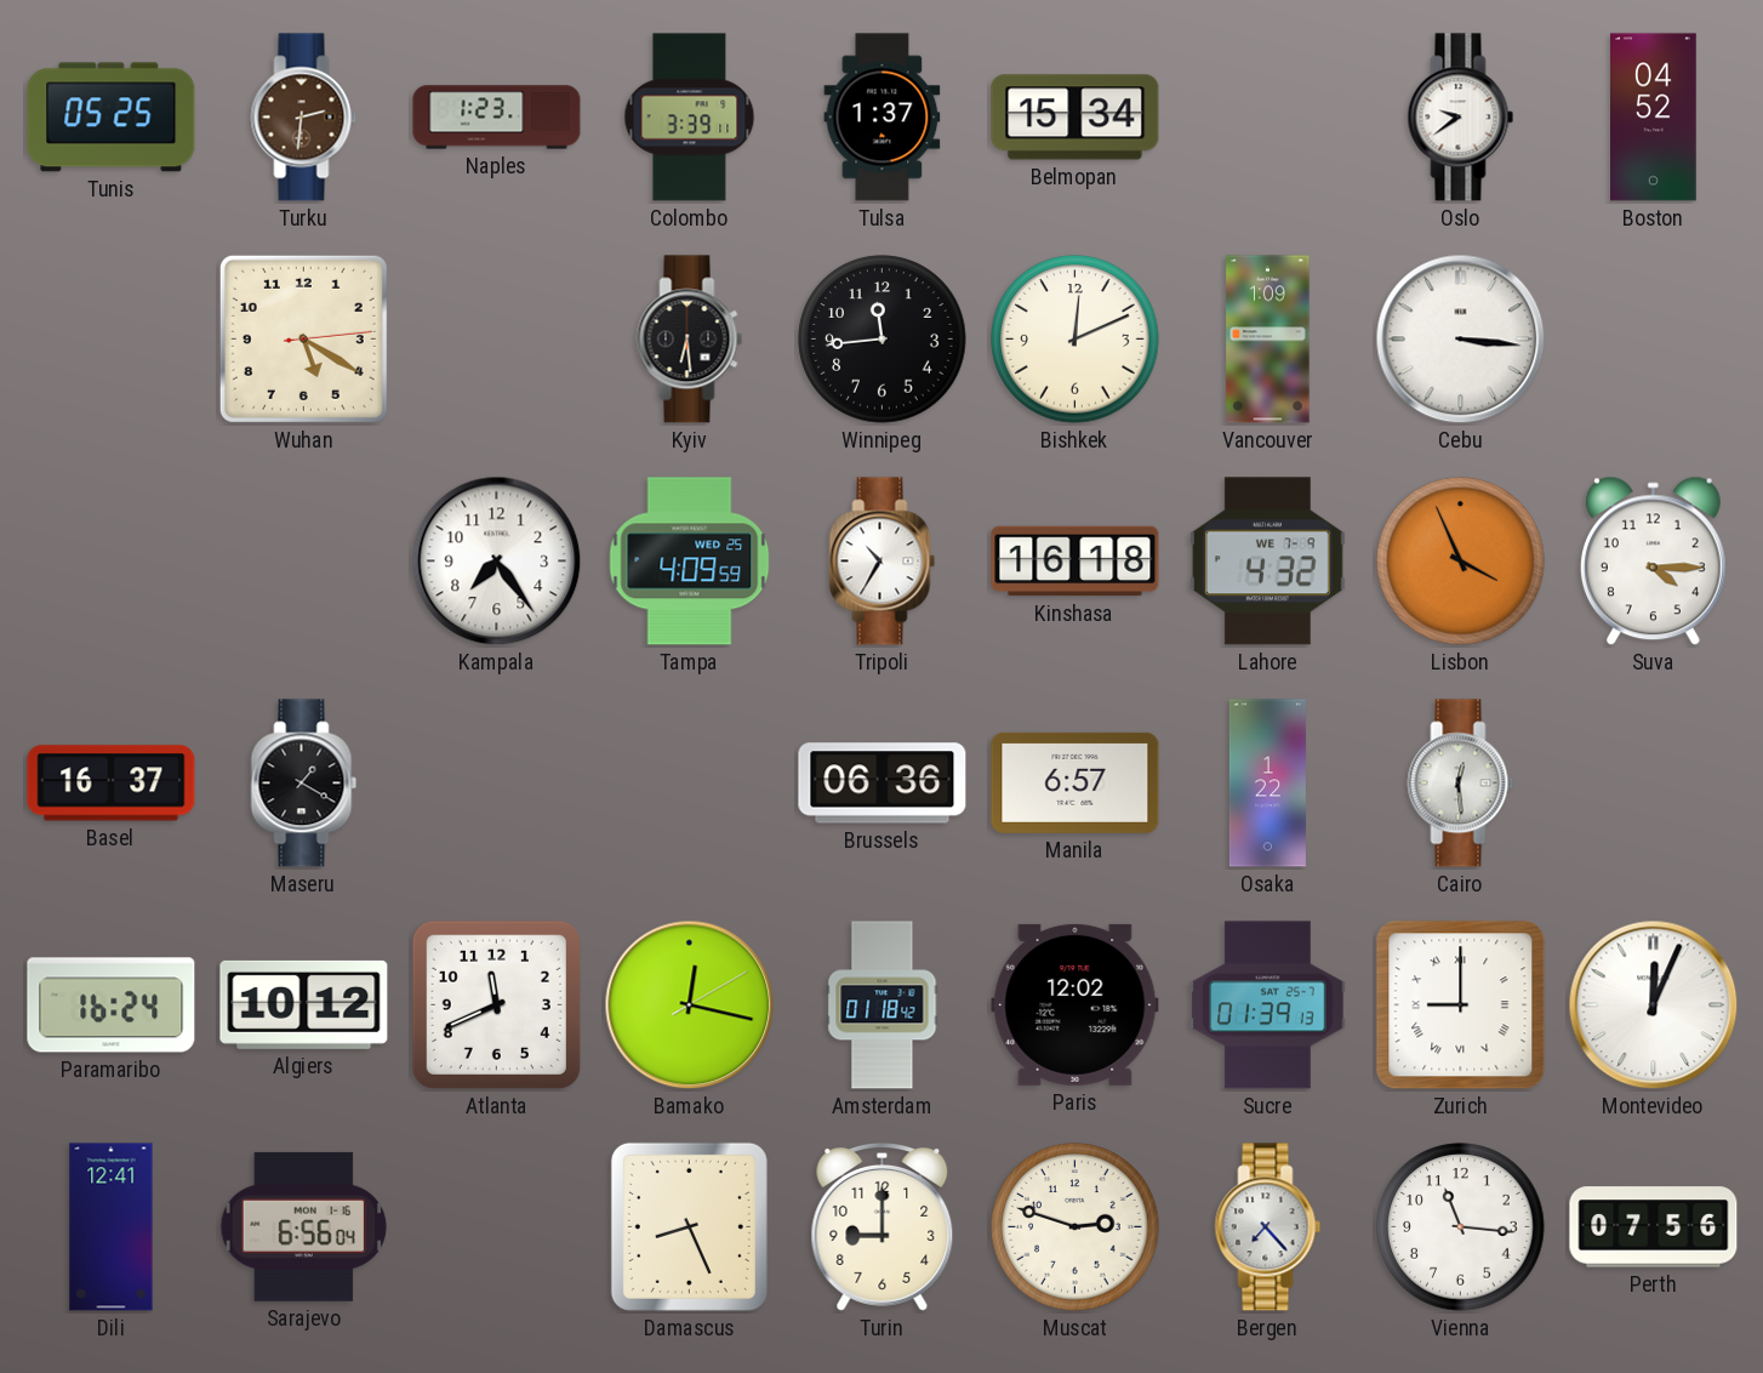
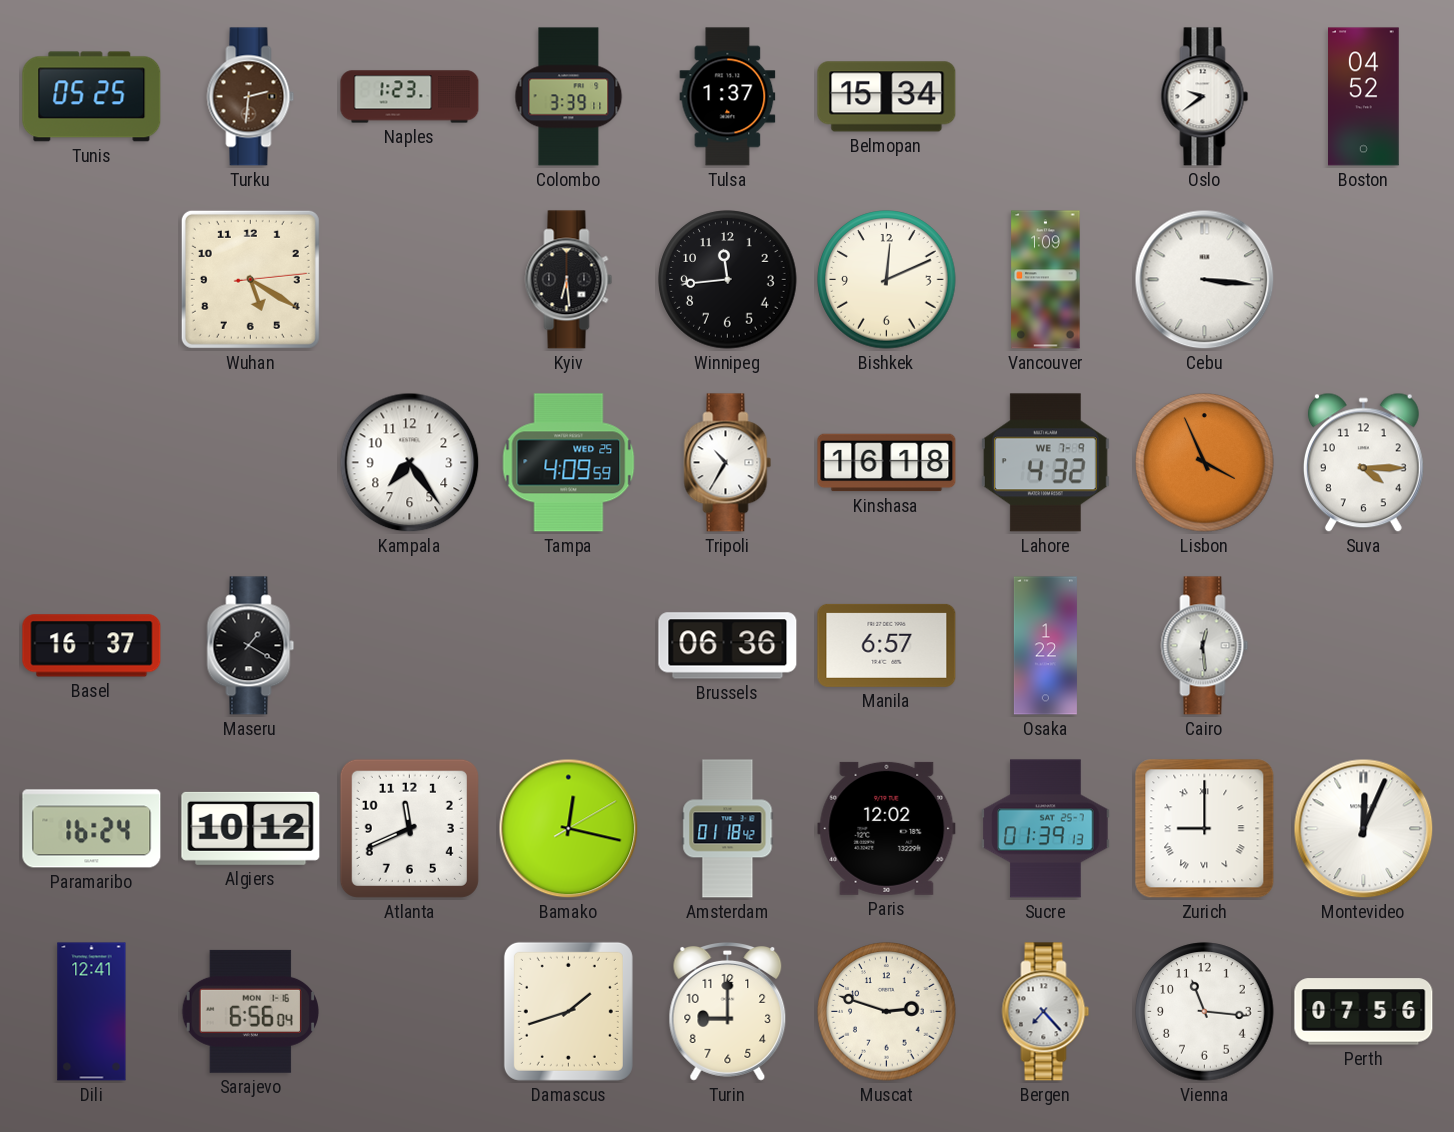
Damascus: 8:26 -> 1:42
